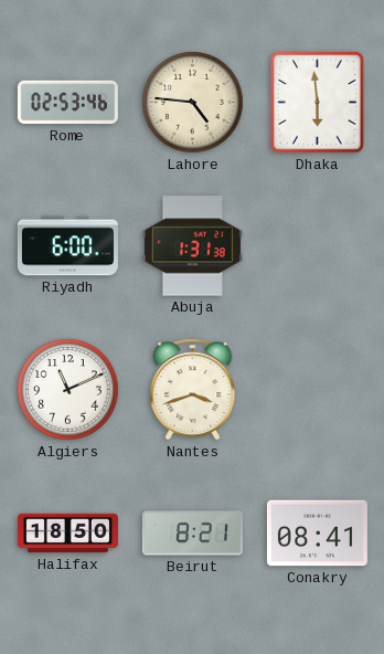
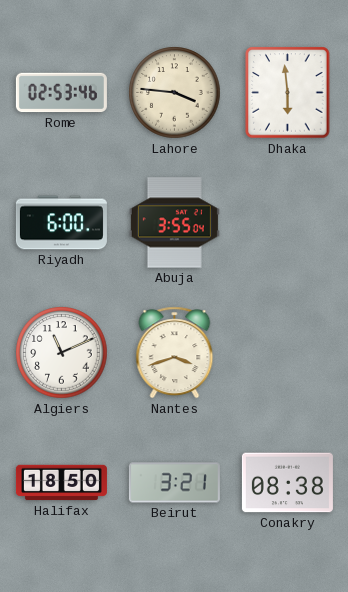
Lahore: 4:46 -> 3:46
Abuja: 1:31 -> 3:55
Beirut: 8:21 -> 3:21
Conakry: 08:41 -> 08:38
